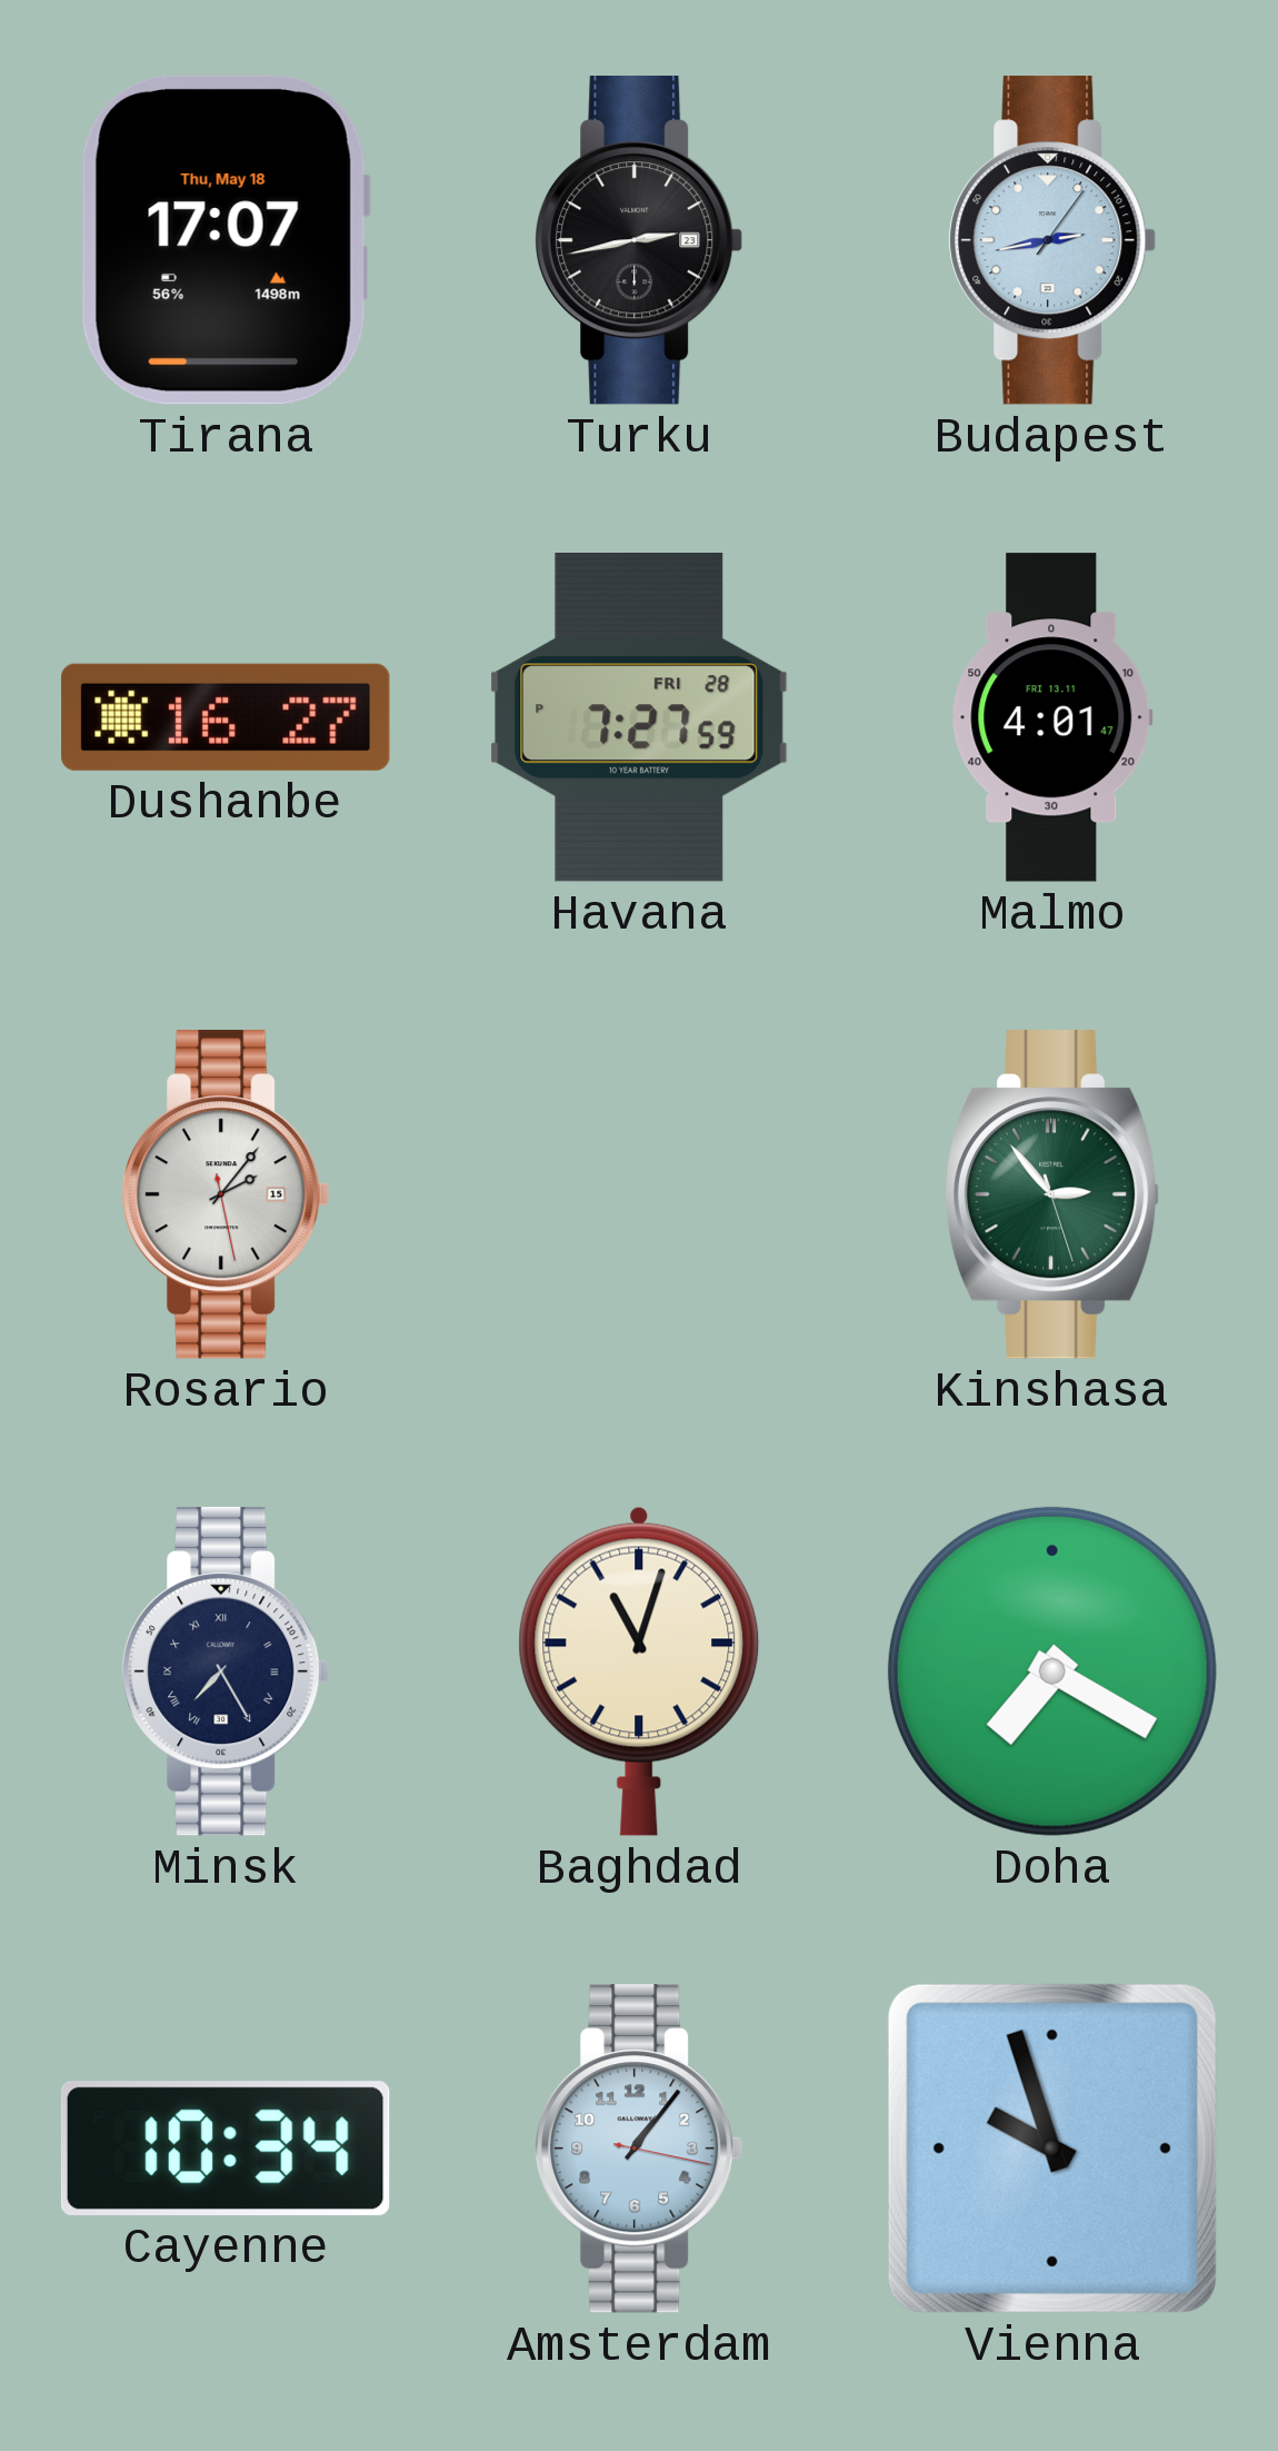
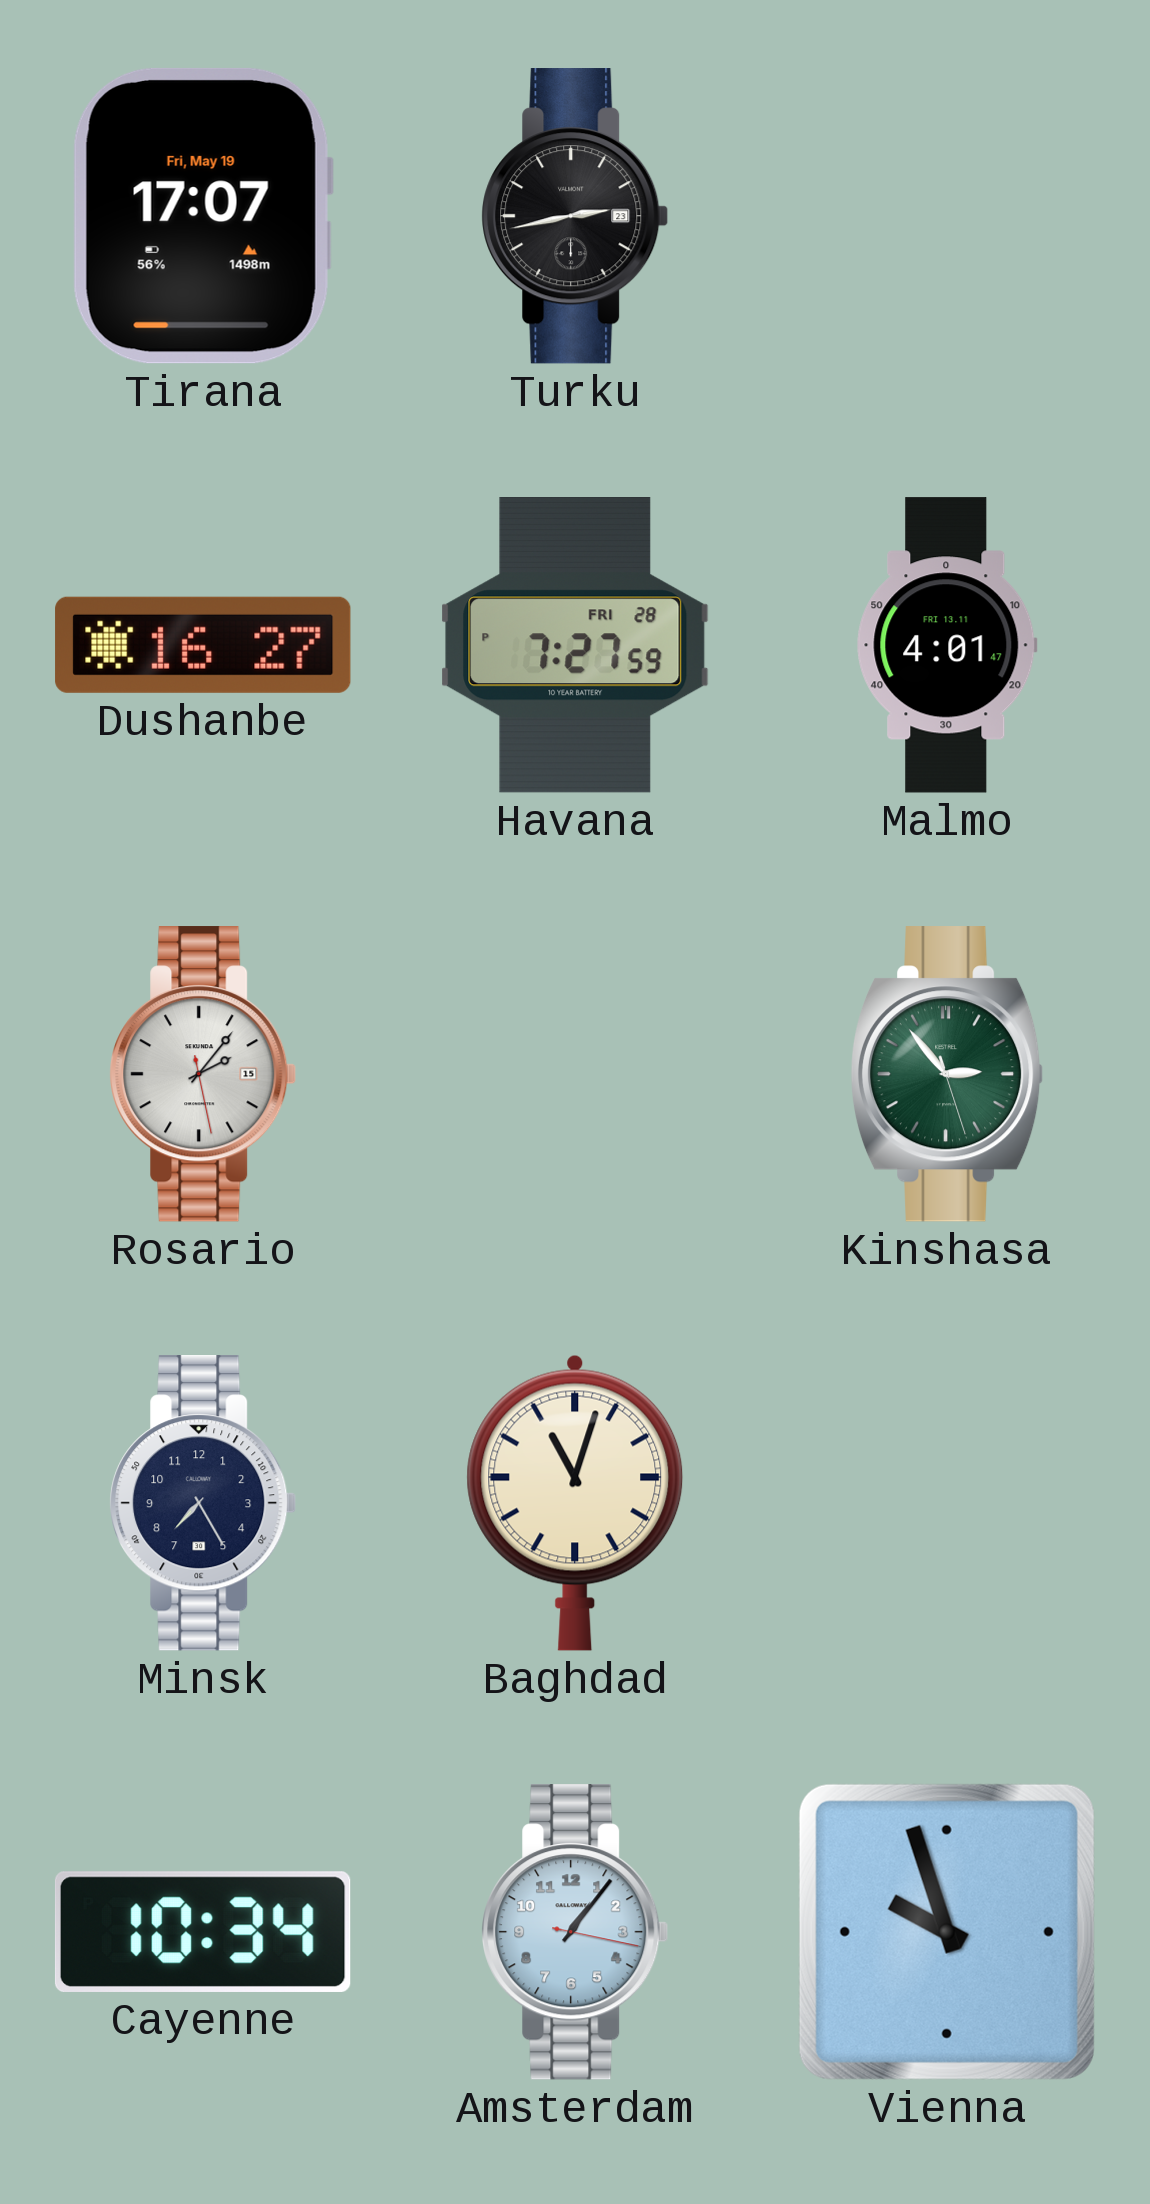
Tirana date: Thu, May 18 -> Fri, May 19
Budapest: 2:43 -> none
Minsk numerals: Roman -> Arabic
Doha: 7:20 -> none
